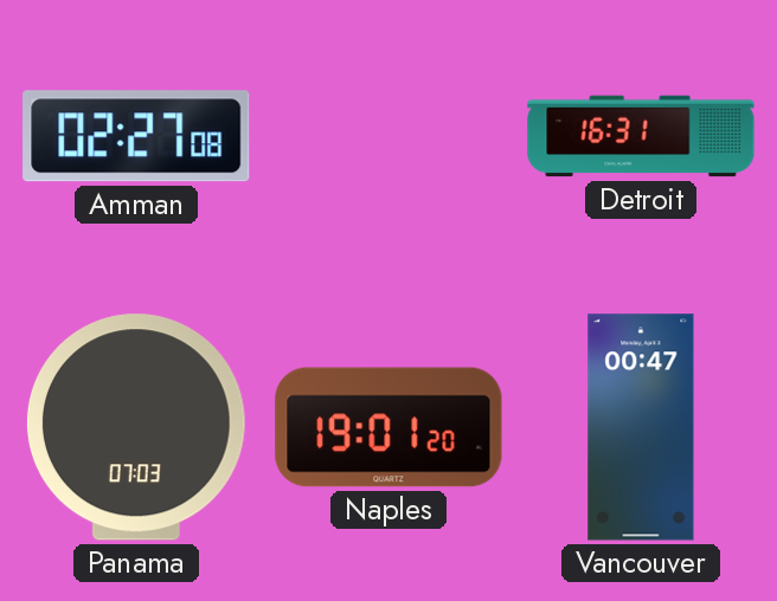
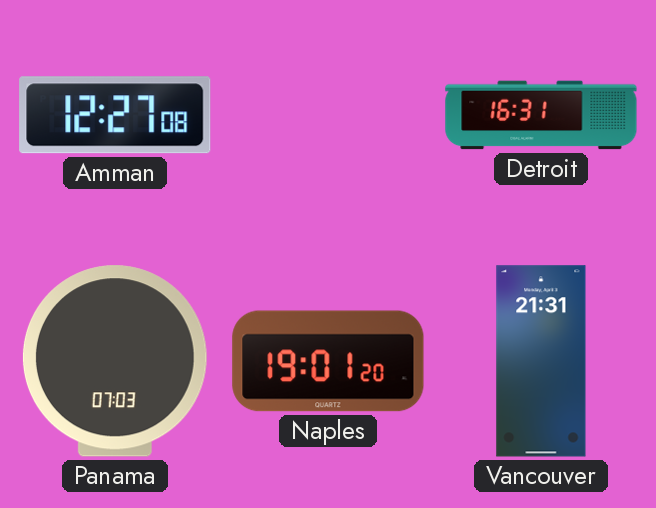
Amman: 02:27 -> 12:27
Vancouver: 00:47 -> 21:31
